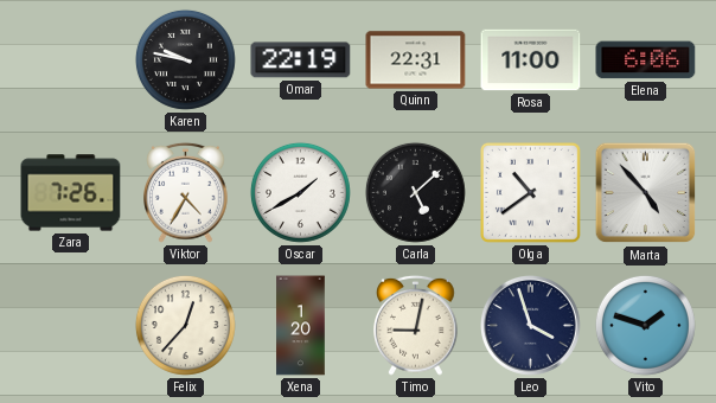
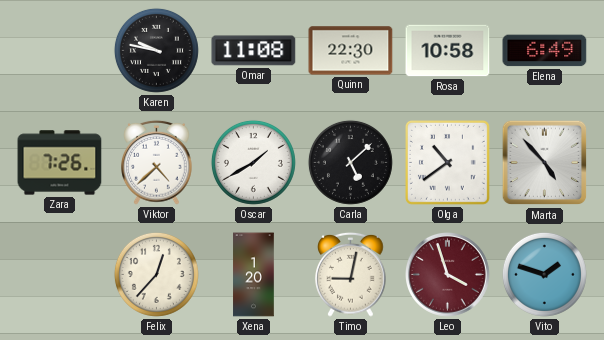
Omar: 22:19 -> 11:08
Quinn: 22:31 -> 22:30
Rosa: 11:00 -> 10:58
Elena: 6:06 -> 6:49
Viktor: 4:35 -> 4:38
Leo dial: navy -> burgundy
